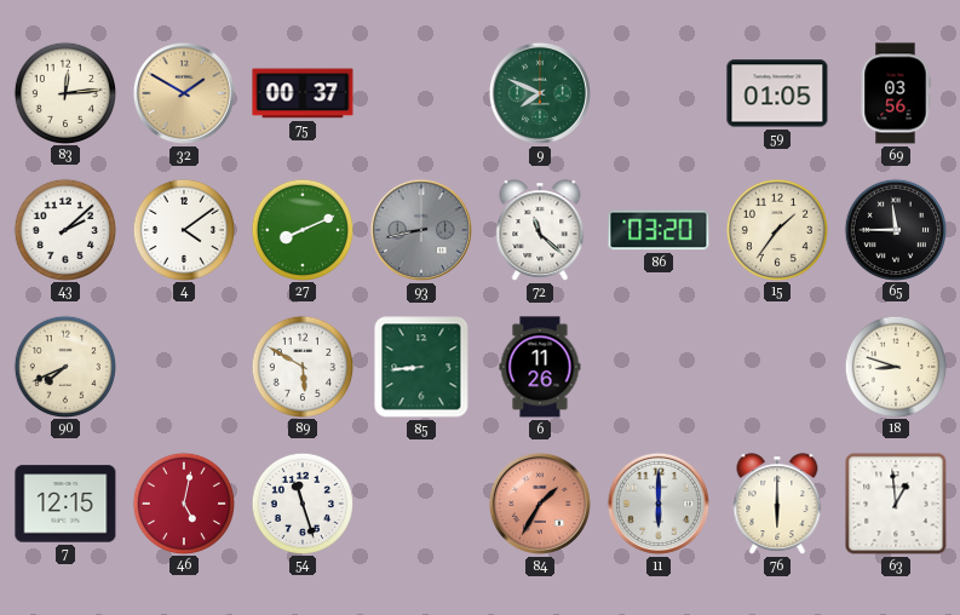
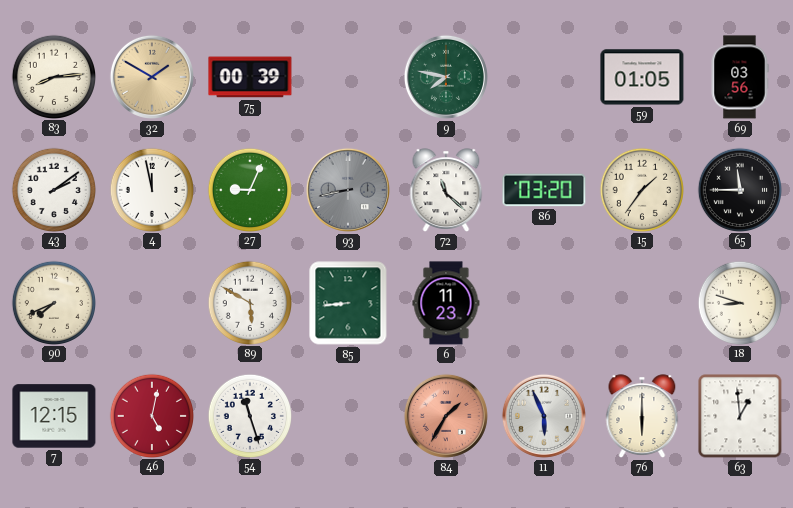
83: 12:14 -> 8:14
75: 00:37 -> 00:39
9: 7:49 -> 7:47
43: 2:08 -> 2:09
4: 4:09 -> 11:58
27: 8:11 -> 9:04
6: 11:26 -> 11:23
11: 6:00 -> 5:56
